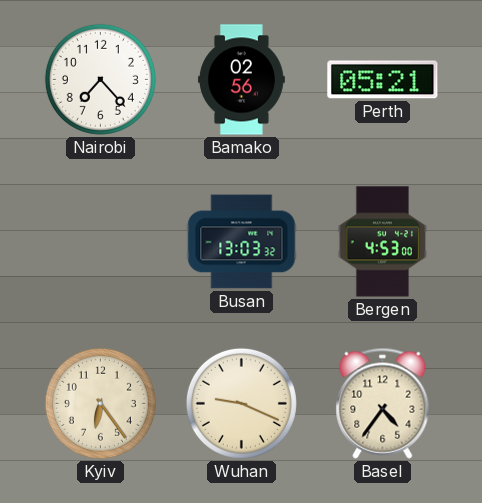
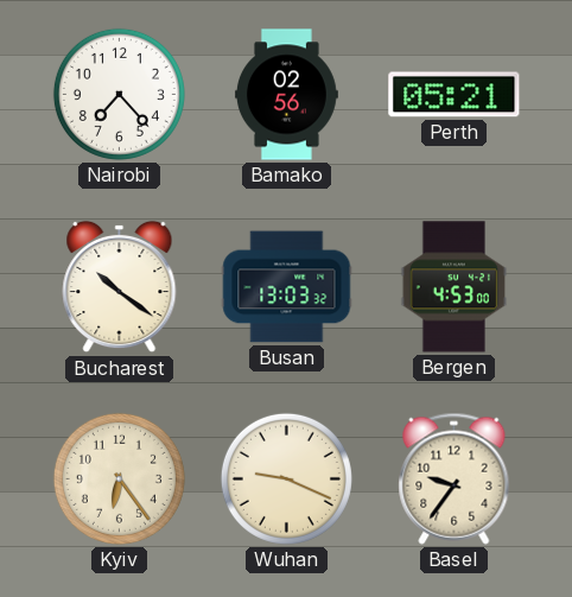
Bucharest: none -> 10:21
Basel: 4:36 -> 9:36
